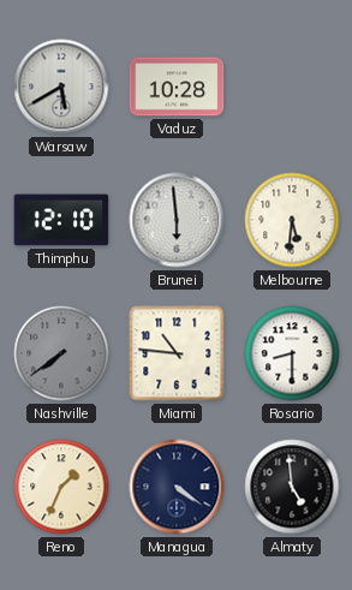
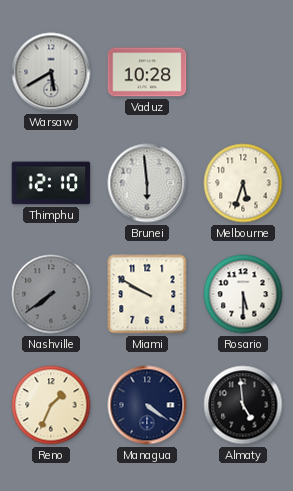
Melbourne: 5:31 -> 5:33
Miami: 10:46 -> 9:50
Rosario: 8:30 -> 5:30
